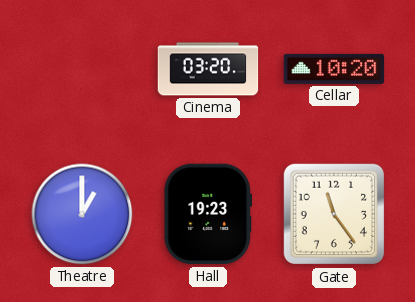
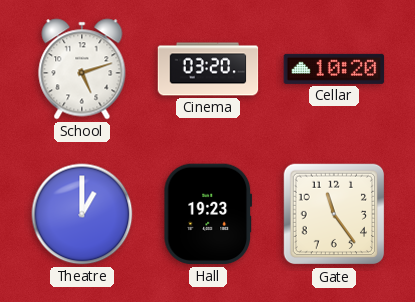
School: none -> 5:12
